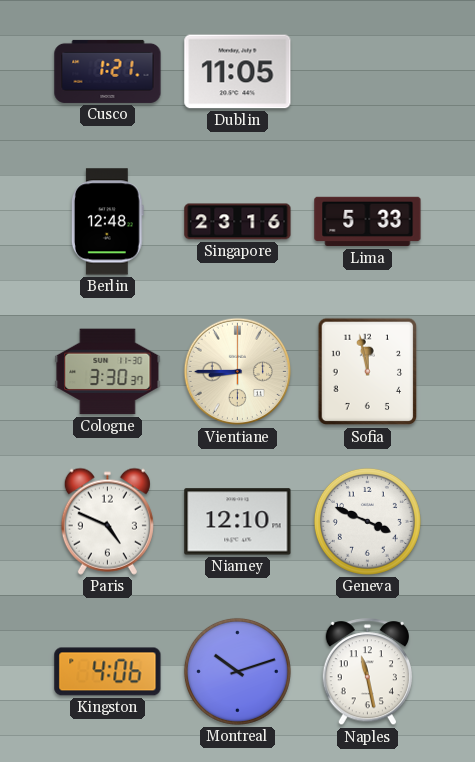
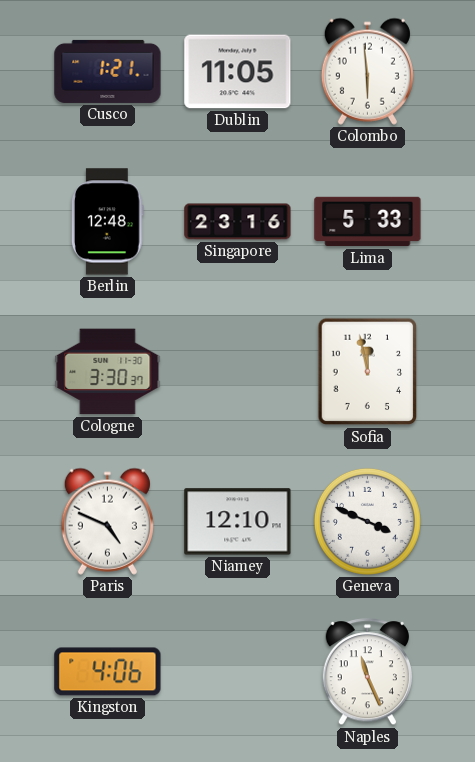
Colombo: none -> 5:59
Vientiane: 8:45 -> none
Montreal: 10:12 -> none
Naples: 11:28 -> 11:26
